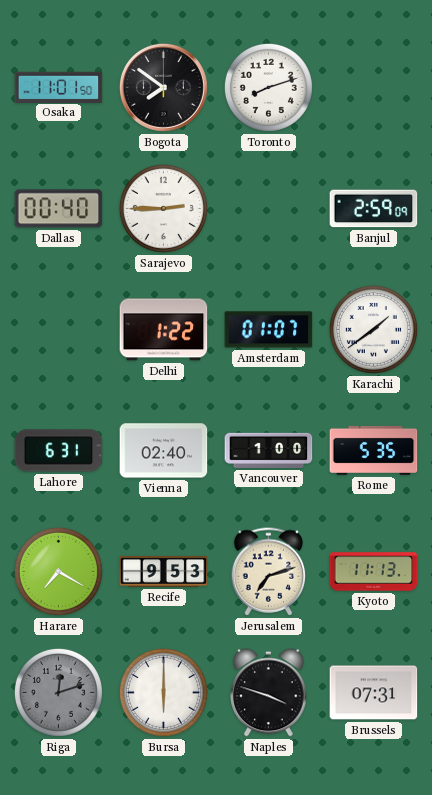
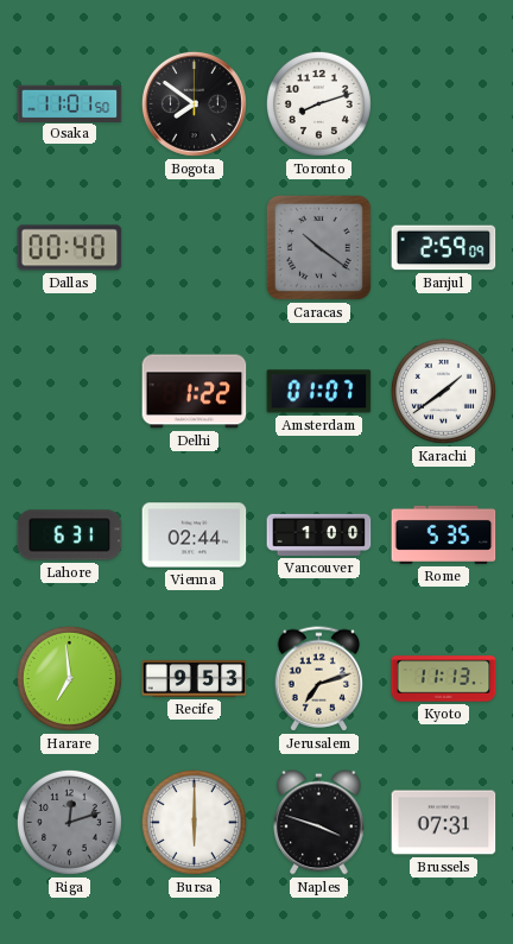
Sarajevo: 2:45 -> none
Caracas: none -> 10:21
Vienna: 02:40 -> 02:44
Harare: 7:20 -> 6:59
